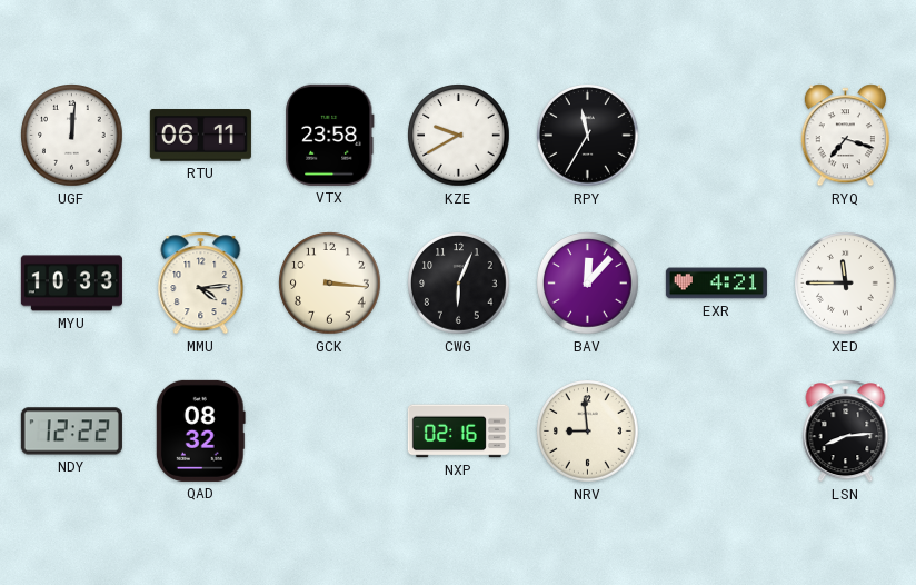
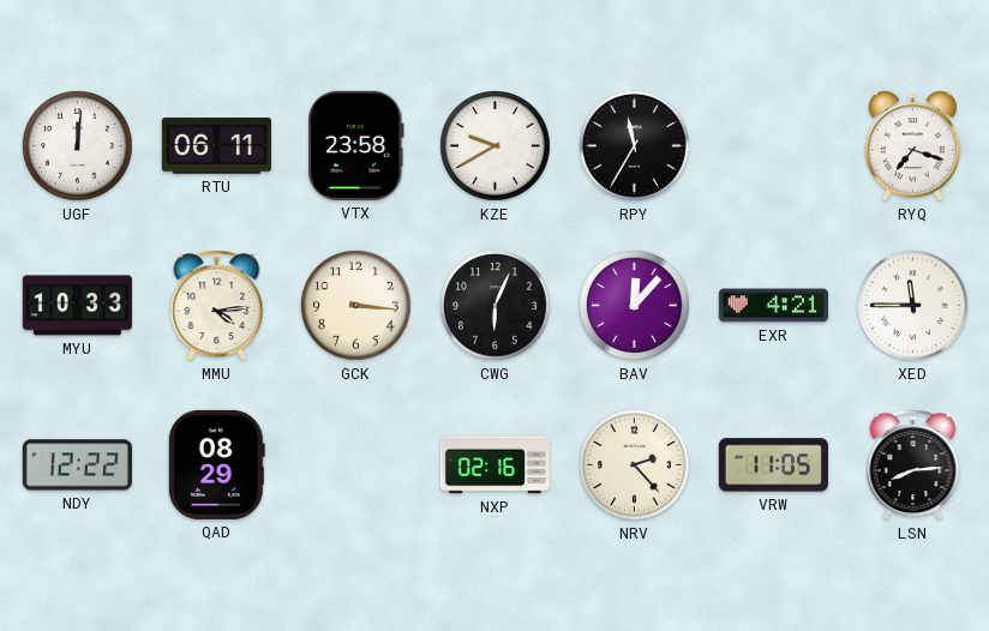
QAD: 08:32 -> 08:29
NRV: 8:59 -> 2:23
VRW: none -> 11:05
